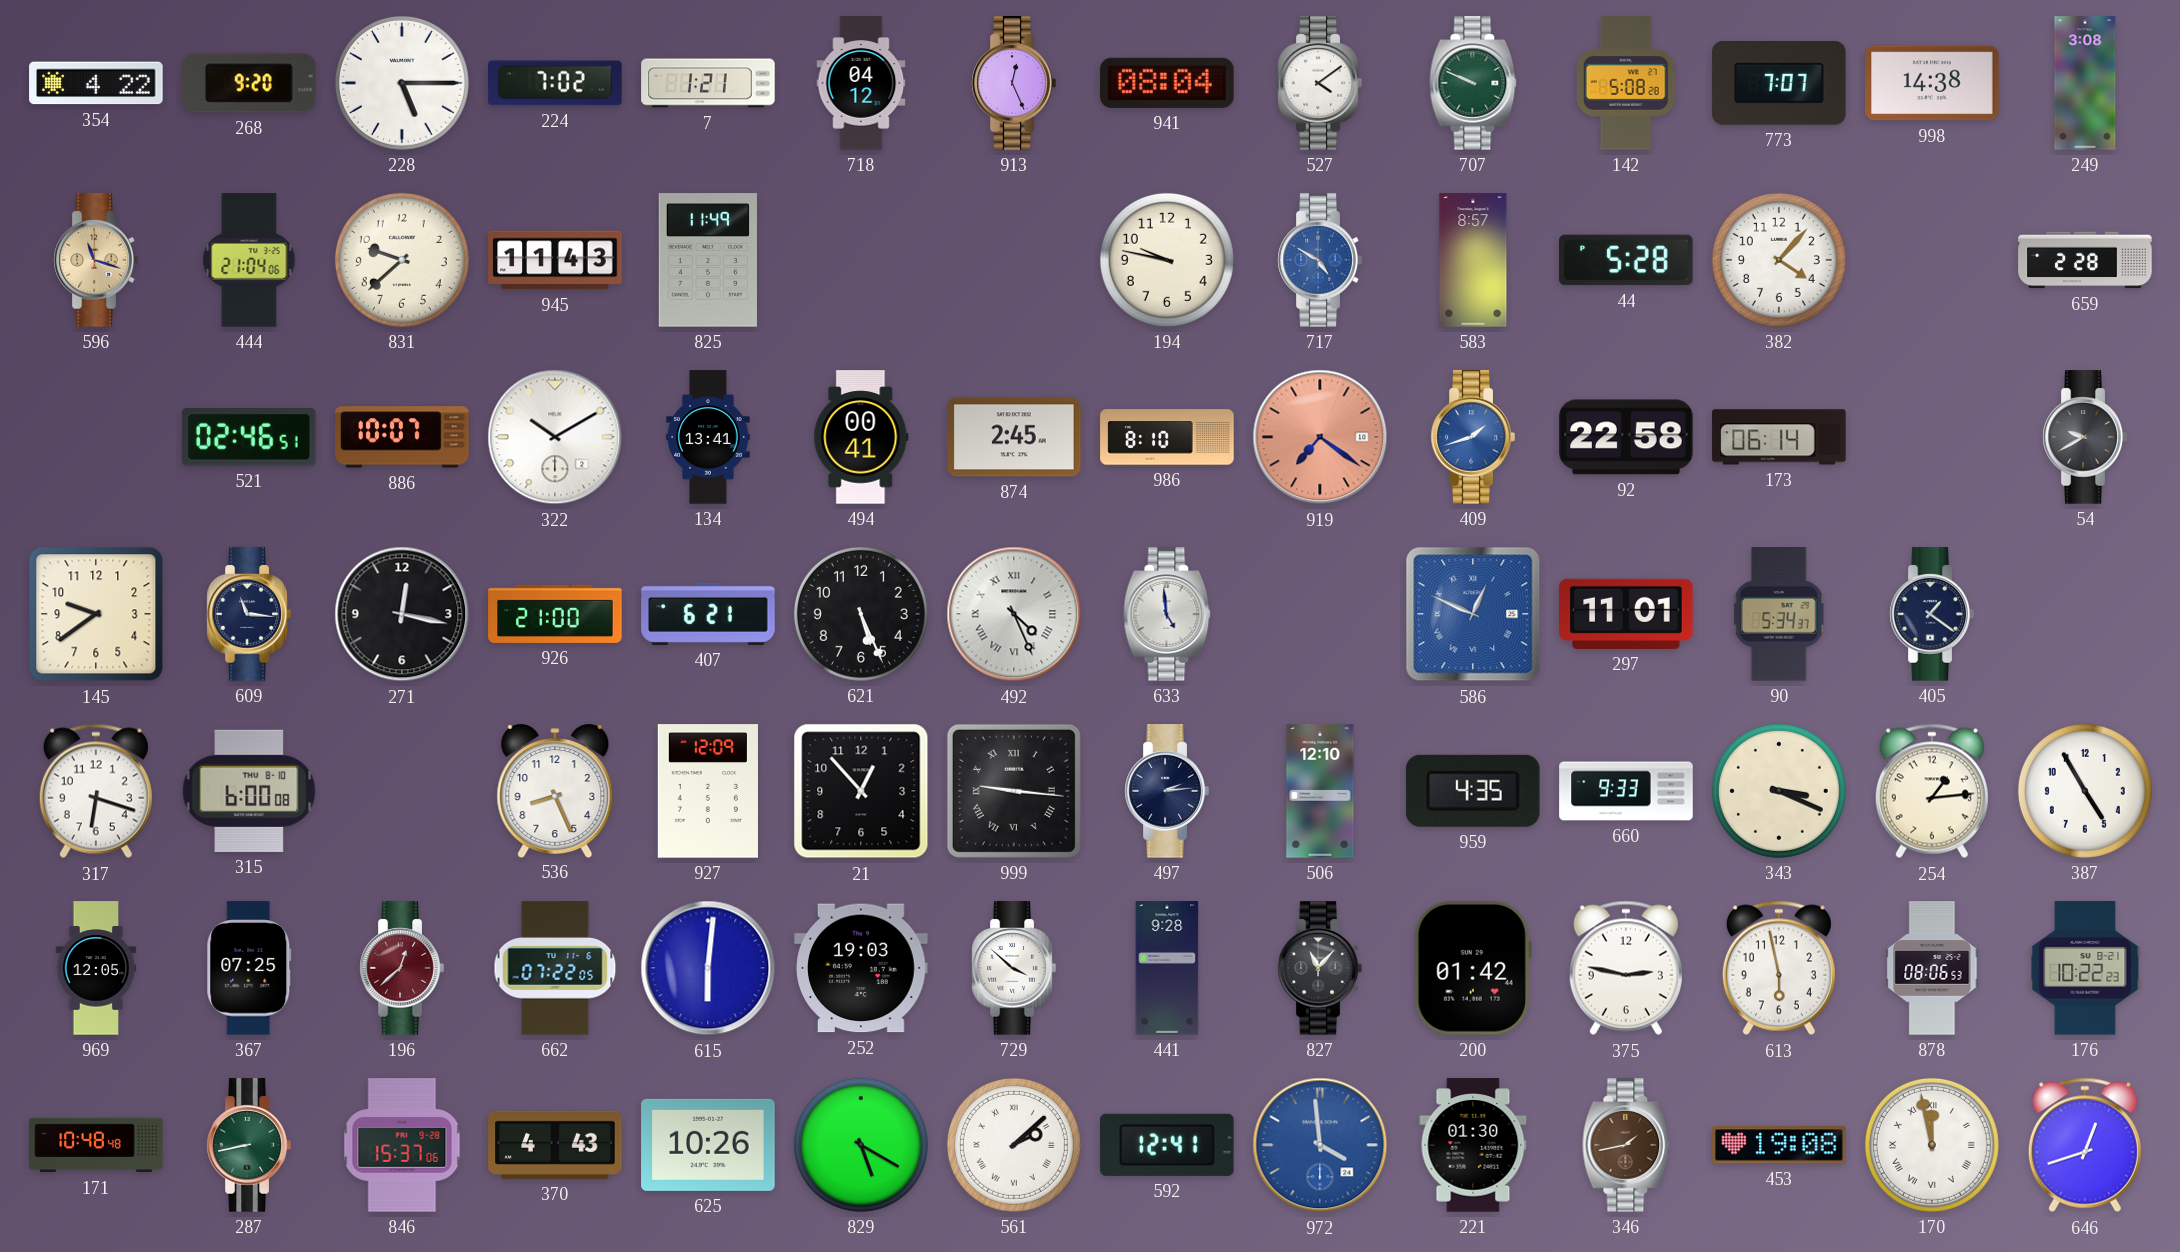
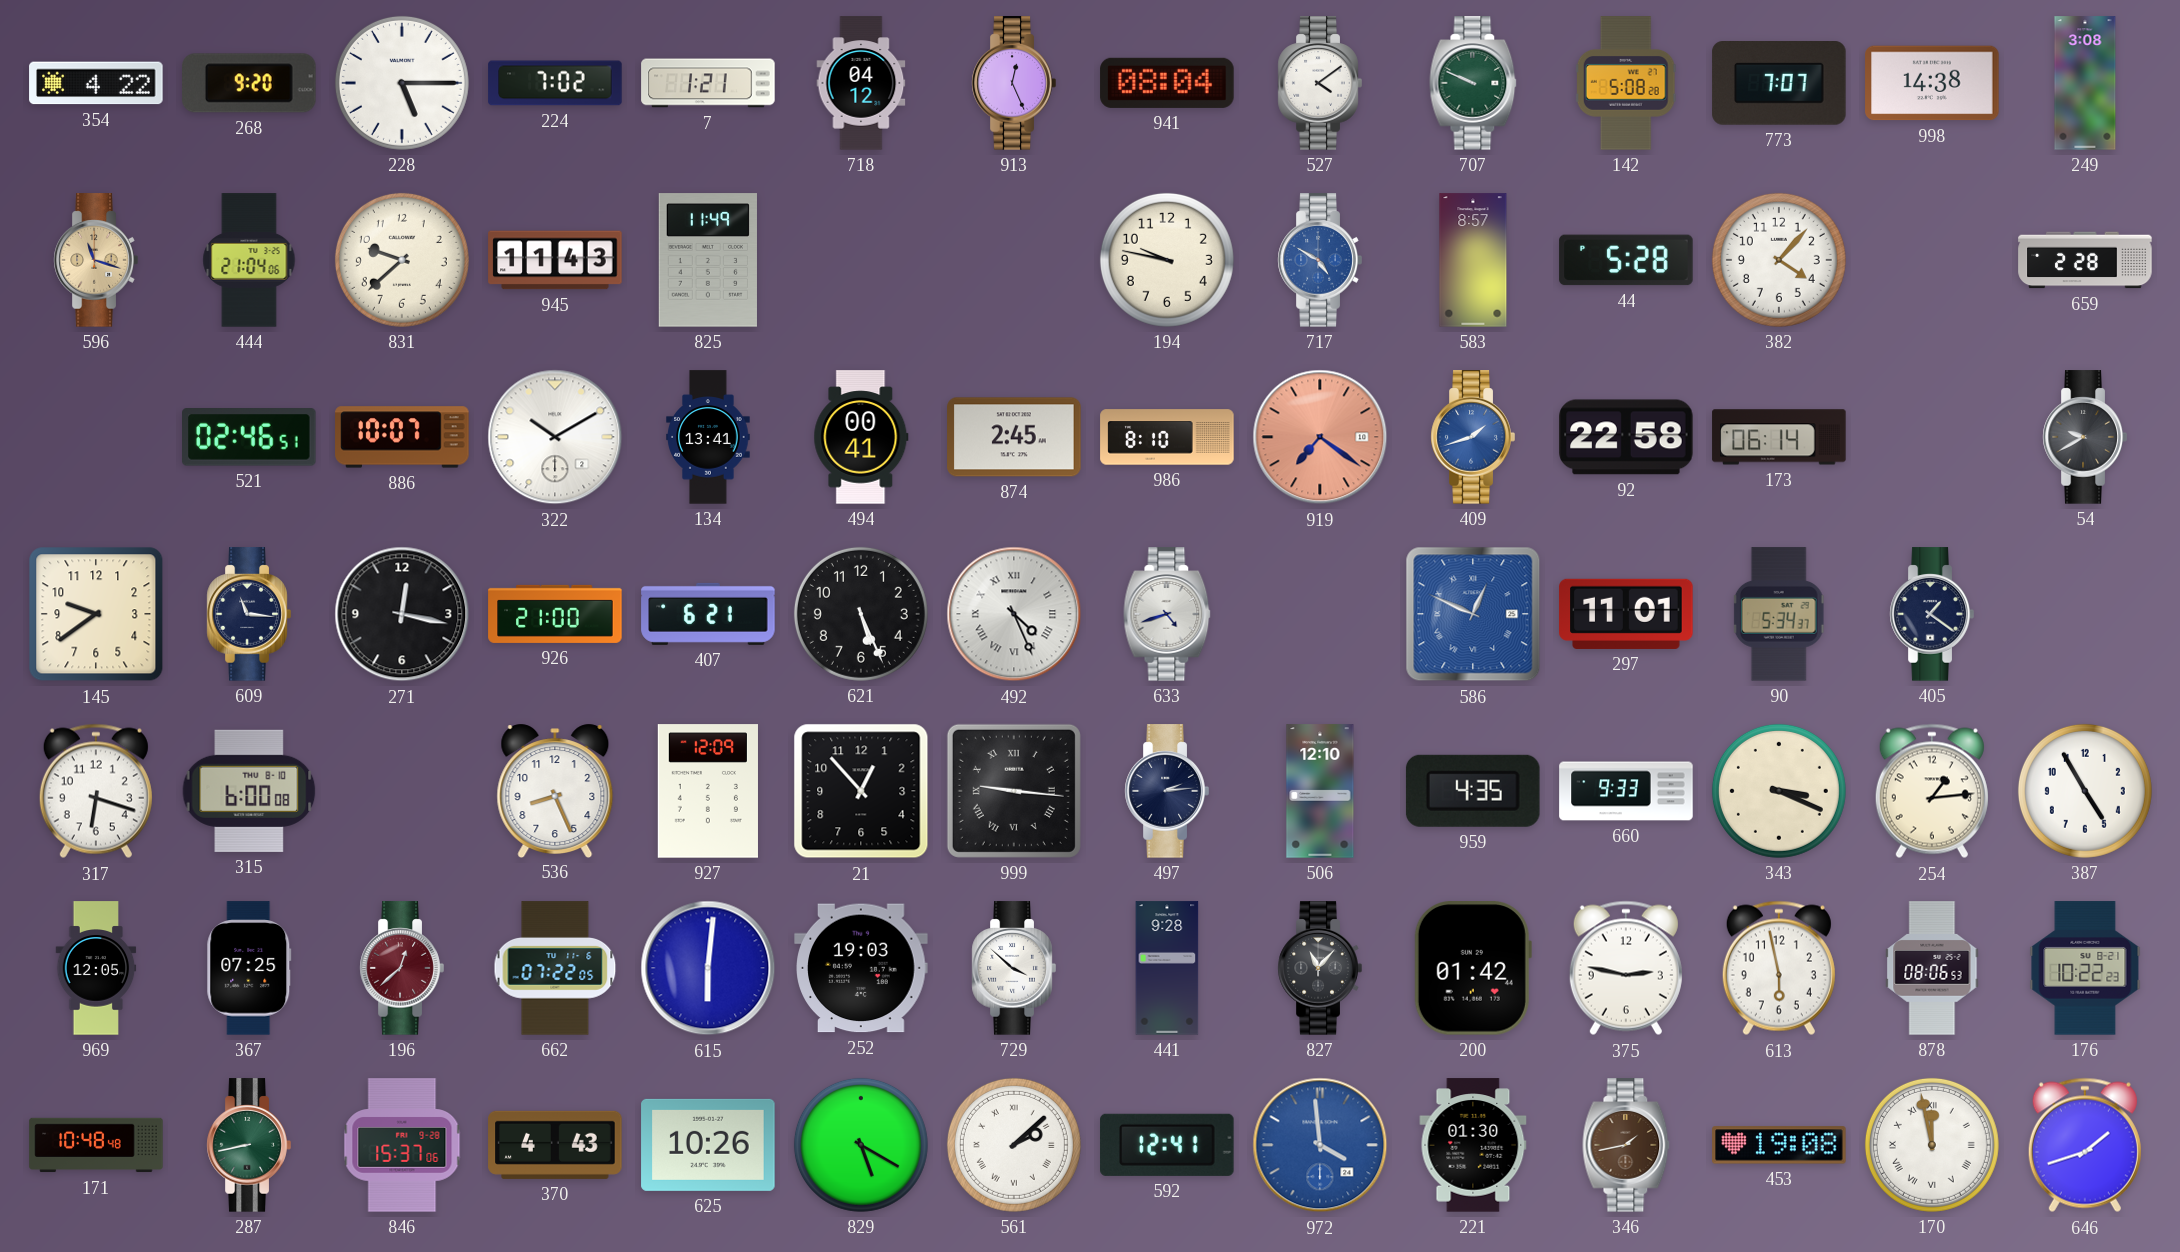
633: 4:59 -> 4:42
646: 12:42 -> 1:42
